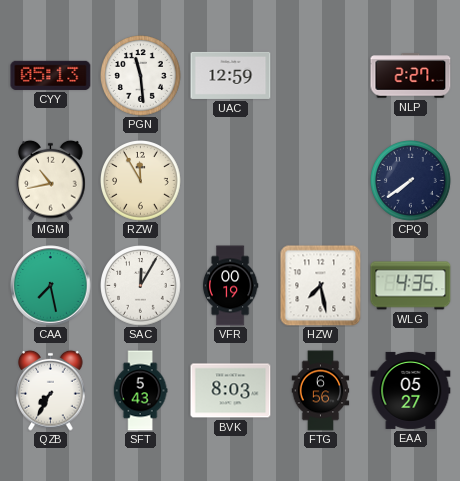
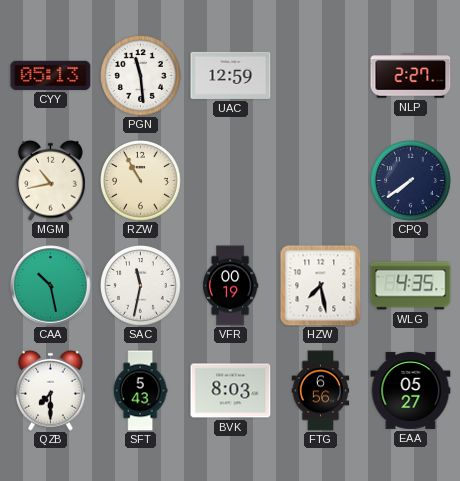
RZW: 11:55 -> 10:55
CAA: 7:28 -> 10:28
SAC: 12:05 -> 11:32
QZB: 7:35 -> 7:30
